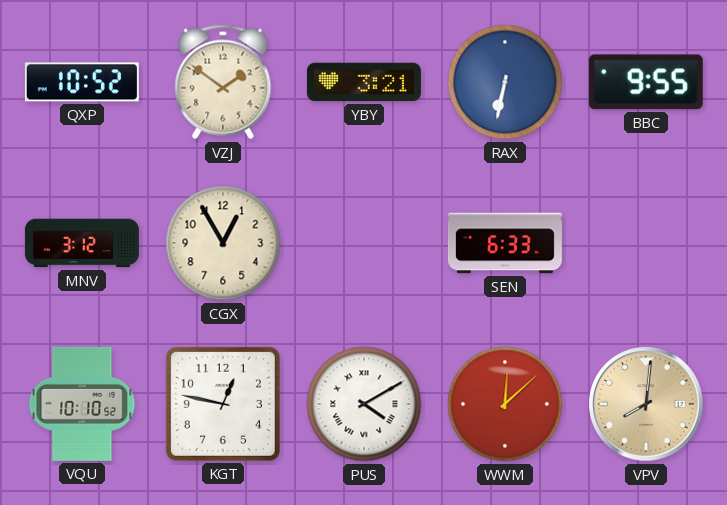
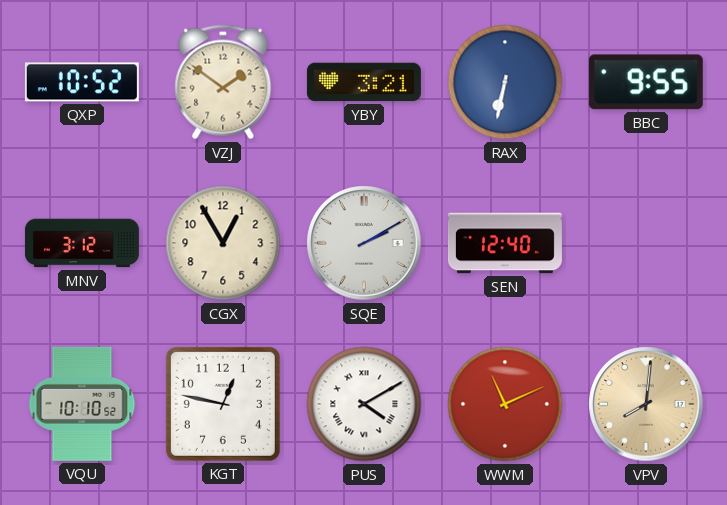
SQE: none -> 2:10
SEN: 6:33 -> 12:40
WWM: 12:08 -> 11:11
